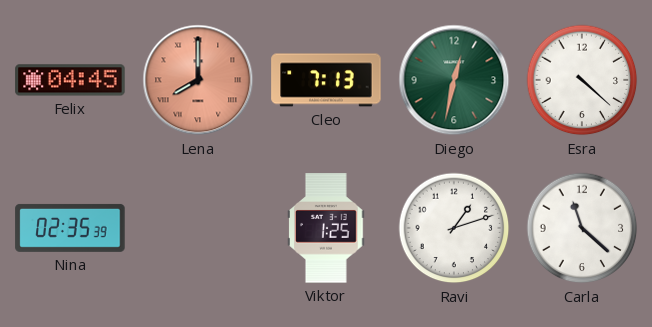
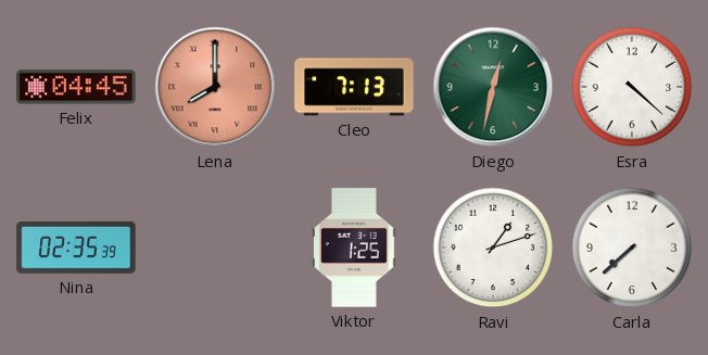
Carla: 11:22 -> 7:38
